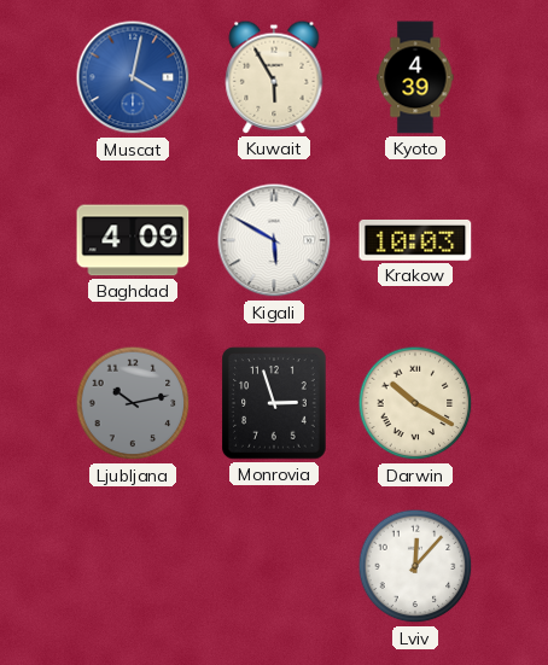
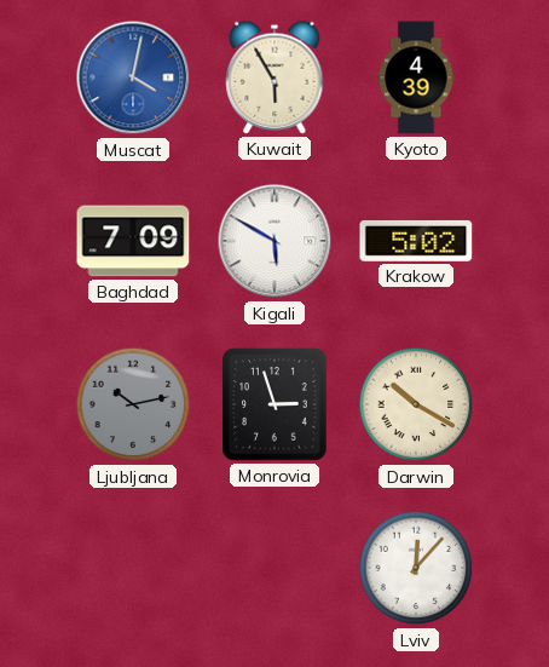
Baghdad: 4:09 -> 7:09
Krakow: 10:03 -> 5:02
